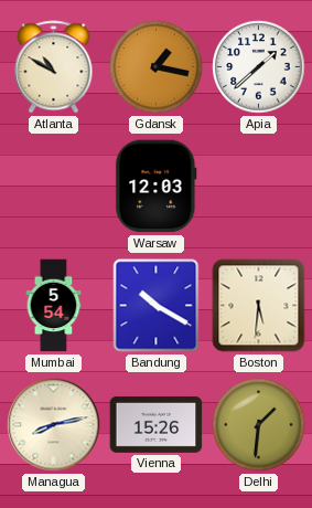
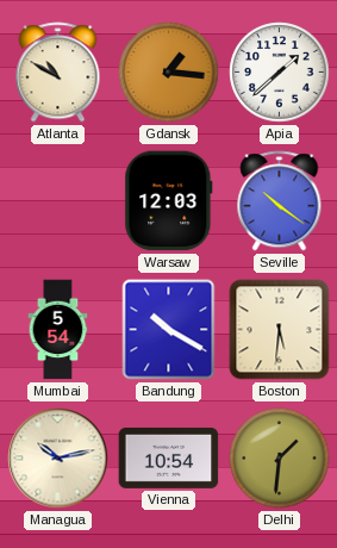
Gdansk: 1:17 -> 1:16
Seville: none -> 10:21
Managua: 8:13 -> 10:13
Vienna: 15:26 -> 10:54
